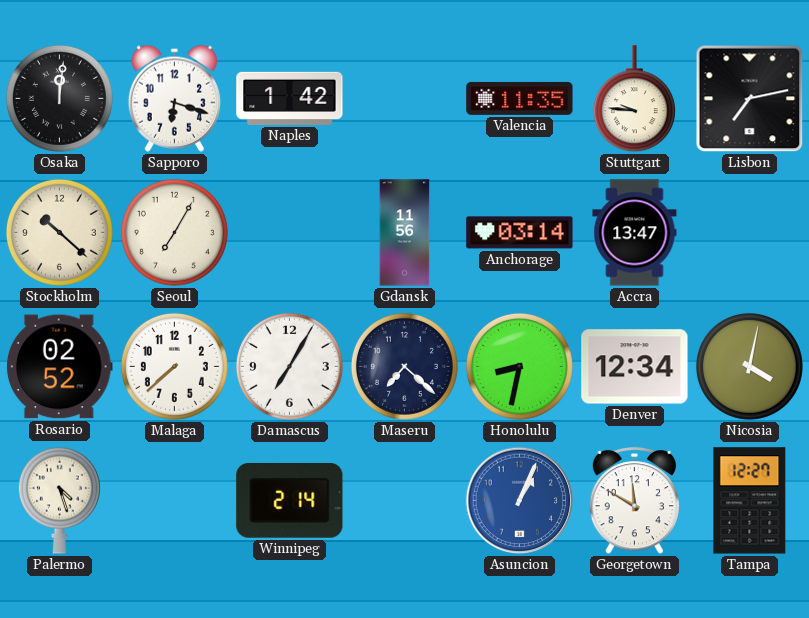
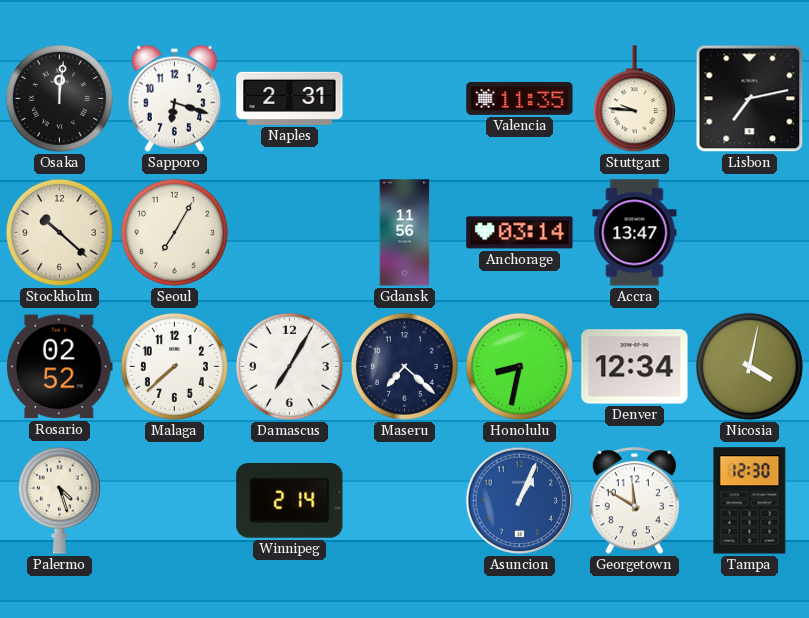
Naples: 1:42 -> 2:31
Tampa: 12:27 -> 12:30
